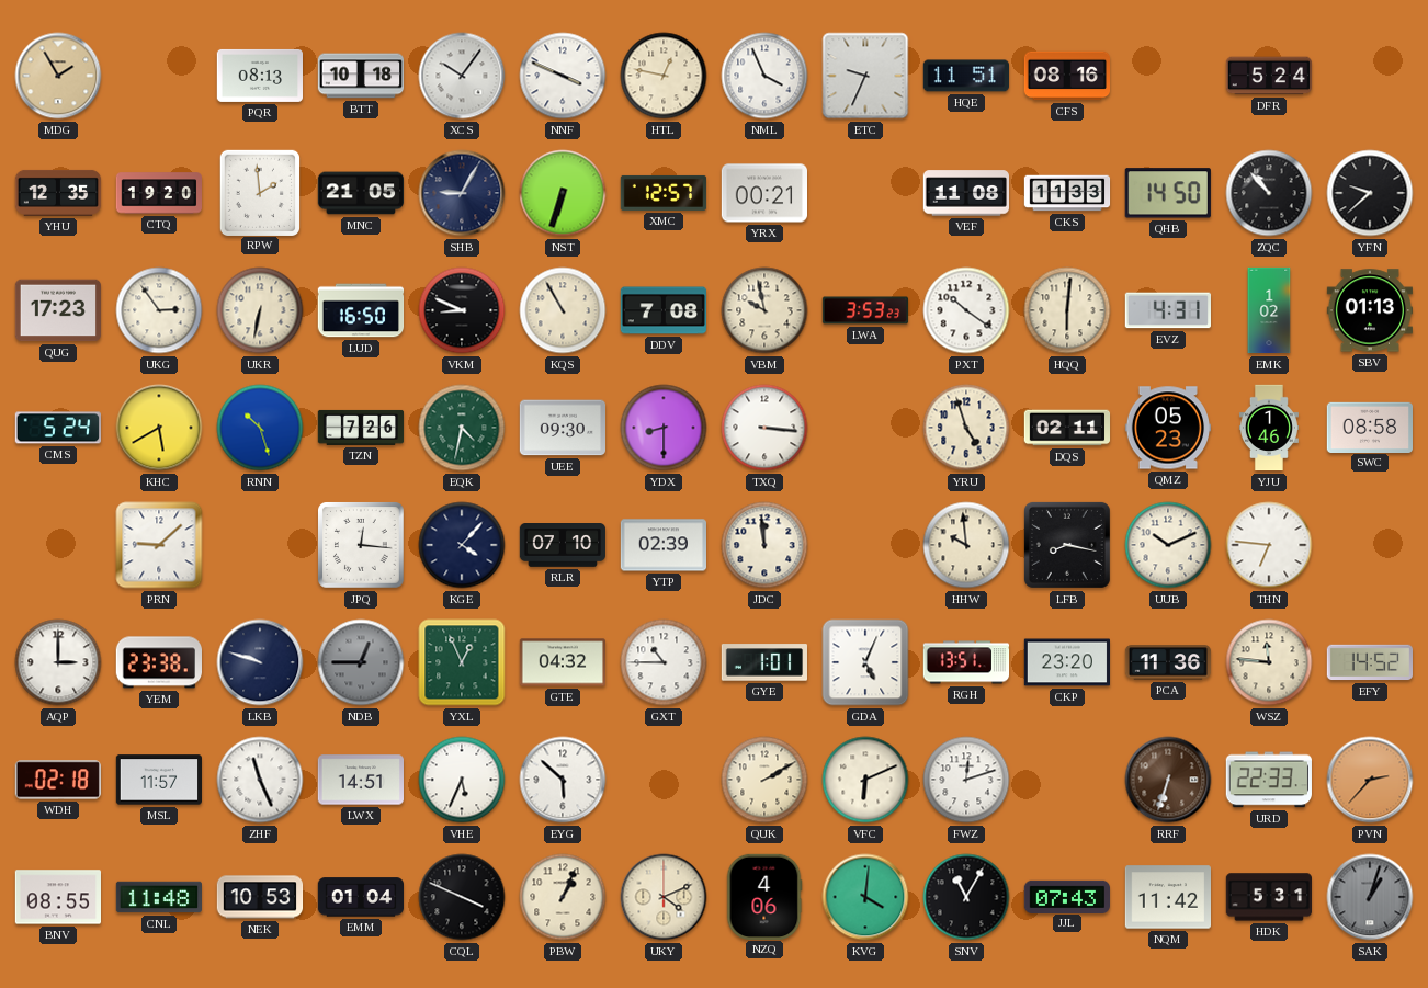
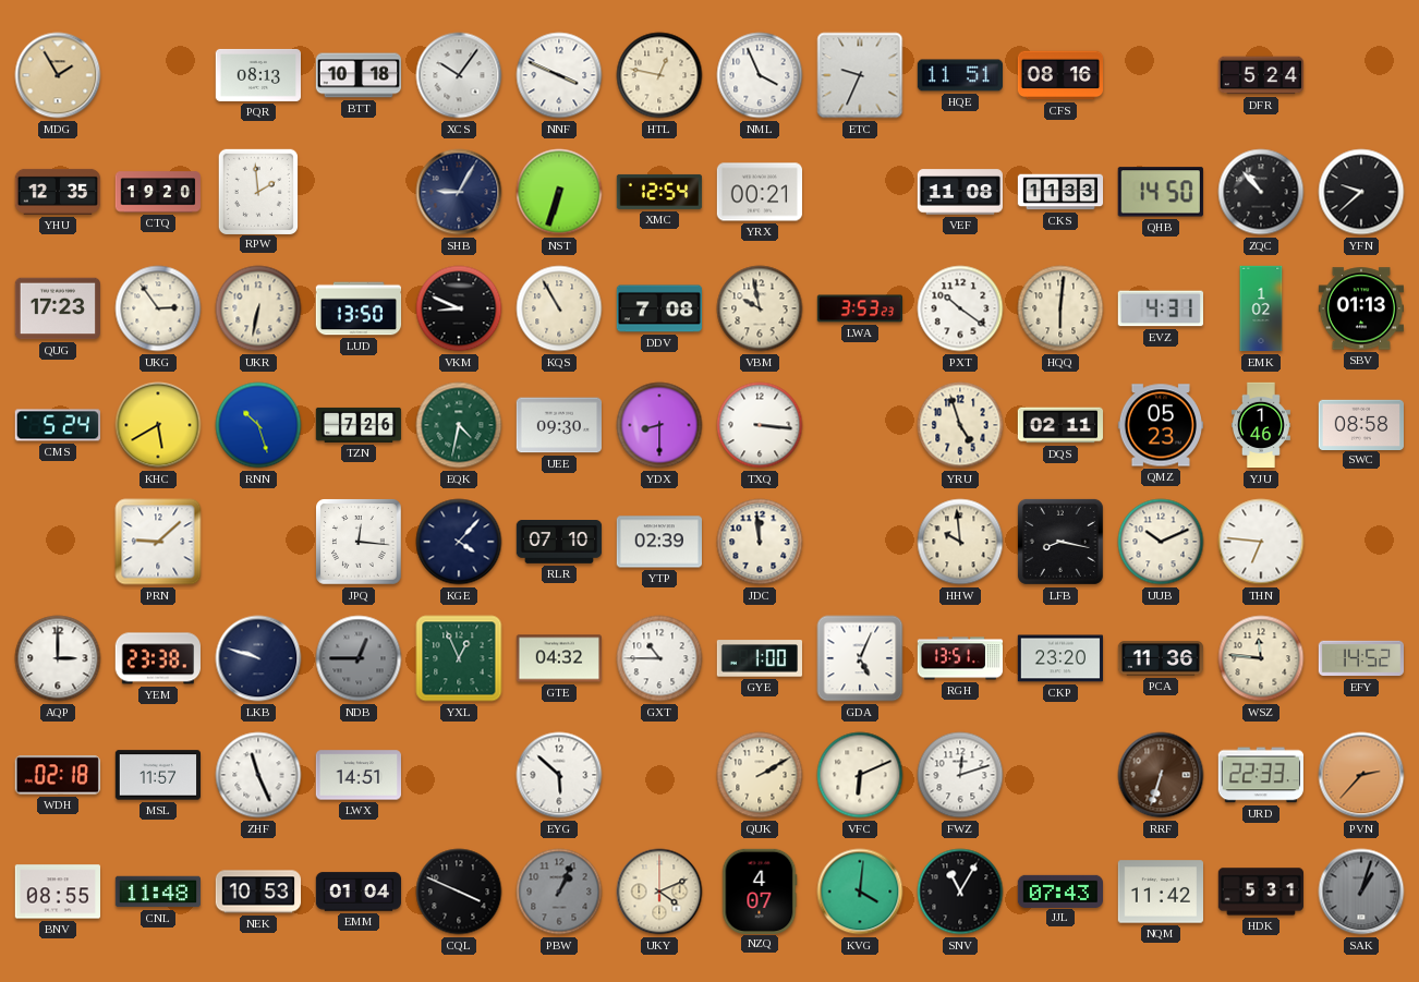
MNC: 21:05 -> none
XMC: 12:57 -> 12:54
LUD: 16:50 -> 13:50
GYE: 1:01 -> 1:00
VHE: 5:34 -> none
PBW dial: cream -> grey
NZQ: 4:06 -> 4:07
